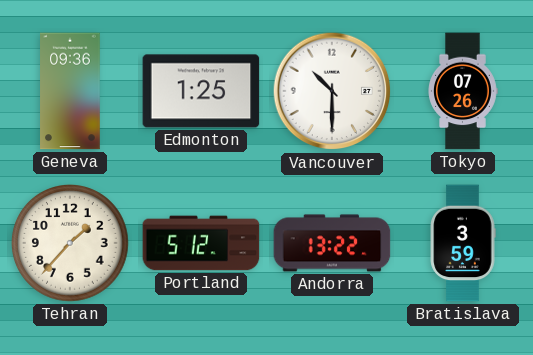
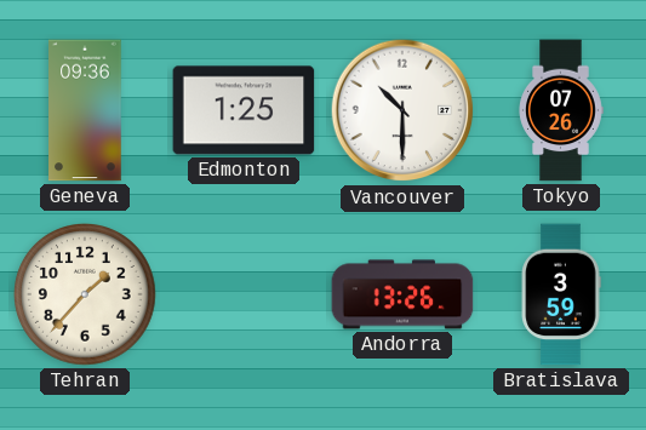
Portland: 5:12 -> none
Andorra: 13:22 -> 13:26
